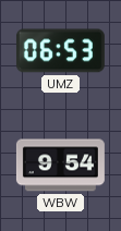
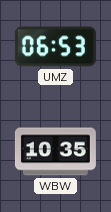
WBW: 9:54 -> 10:35
